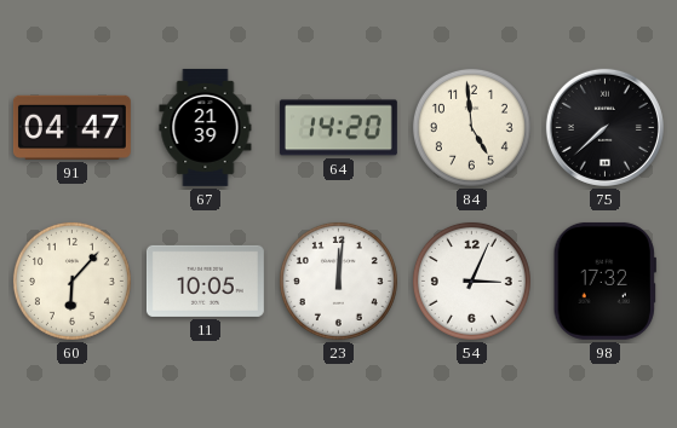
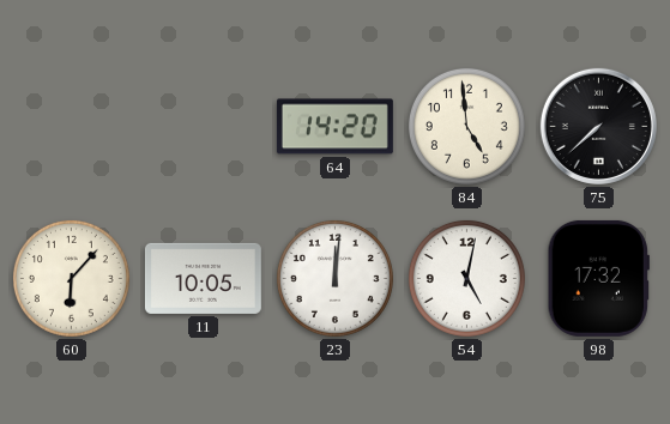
91: 04:47 -> none
67: 21:39 -> none
54: 3:04 -> 5:02
